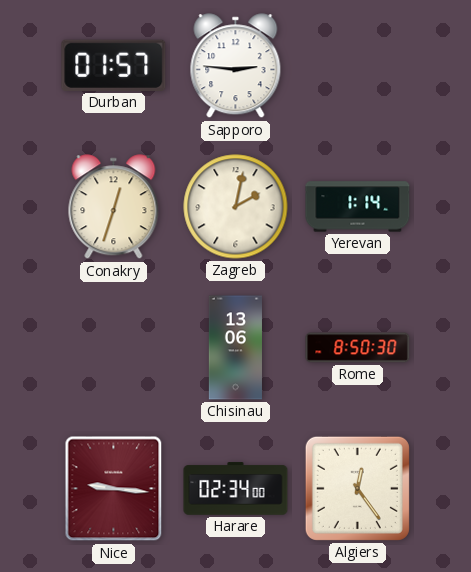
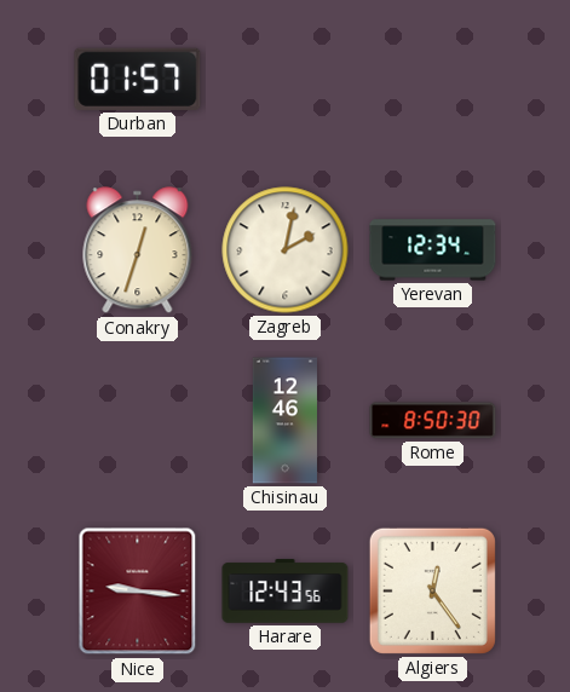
Sapporo: 2:46 -> none
Yerevan: 1:14 -> 12:34
Chisinau: 13:06 -> 12:46
Harare: 02:34 -> 12:43
